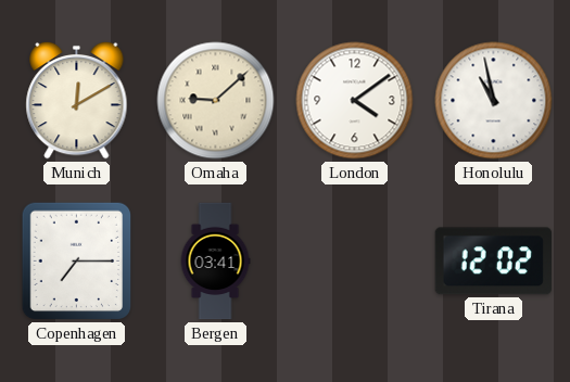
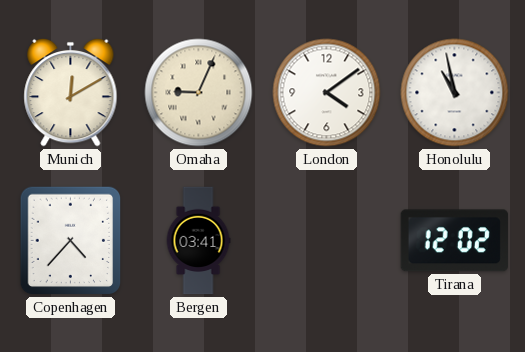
Omaha: 9:08 -> 9:04
Copenhagen: 7:15 -> 4:37
